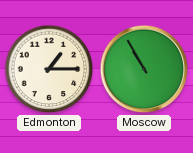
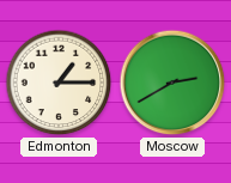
Moscow: 10:55 -> 2:40
